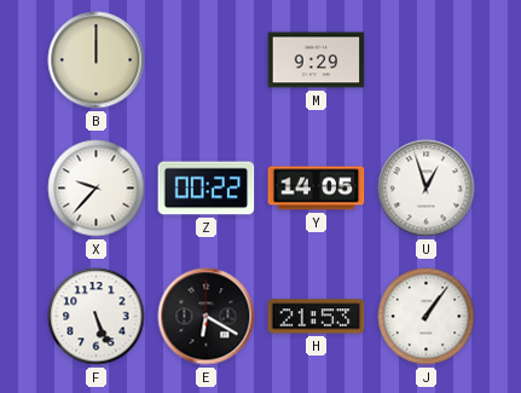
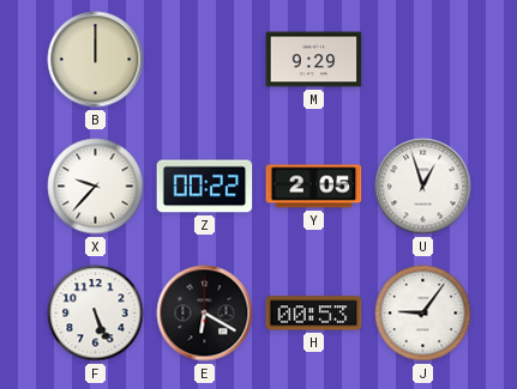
Y: 14:05 -> 2:05
H: 21:53 -> 00:53
J: 1:06 -> 9:06
